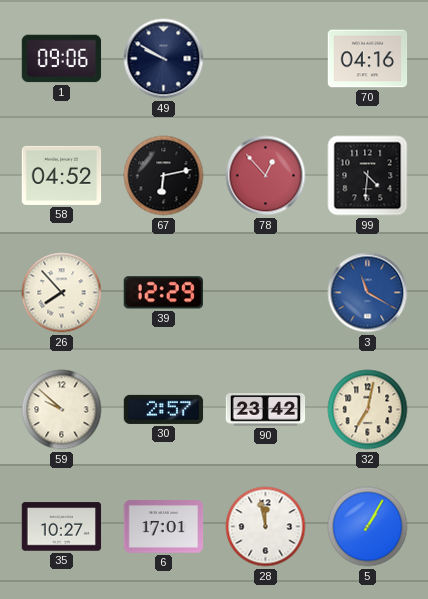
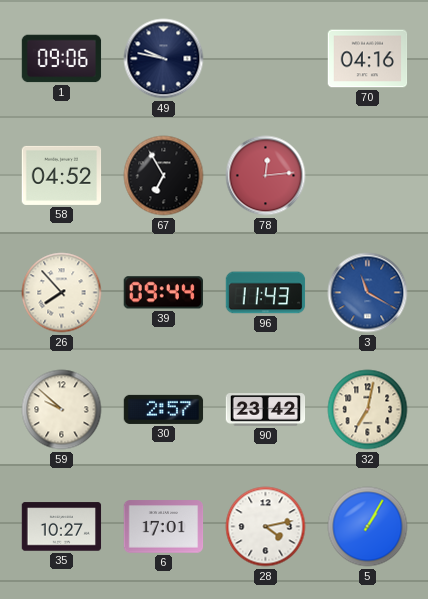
49: 9:50 -> 9:47
67: 6:13 -> 6:55
78: 12:53 -> 12:14
99: 4:31 -> none
39: 12:29 -> 09:44
96: none -> 11:43
28: 11:58 -> 4:13
